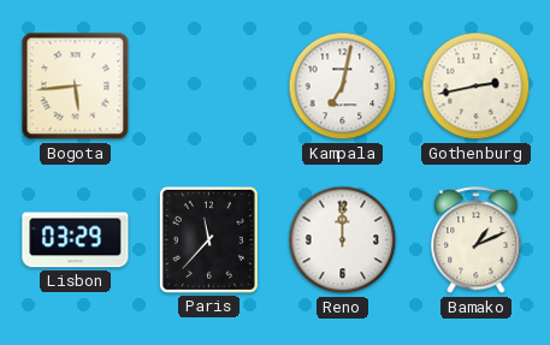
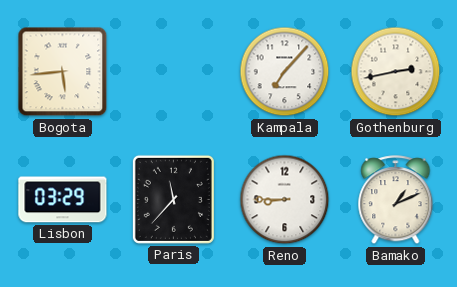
Kampala: 7:02 -> 7:07
Reno: 12:00 -> 8:45
